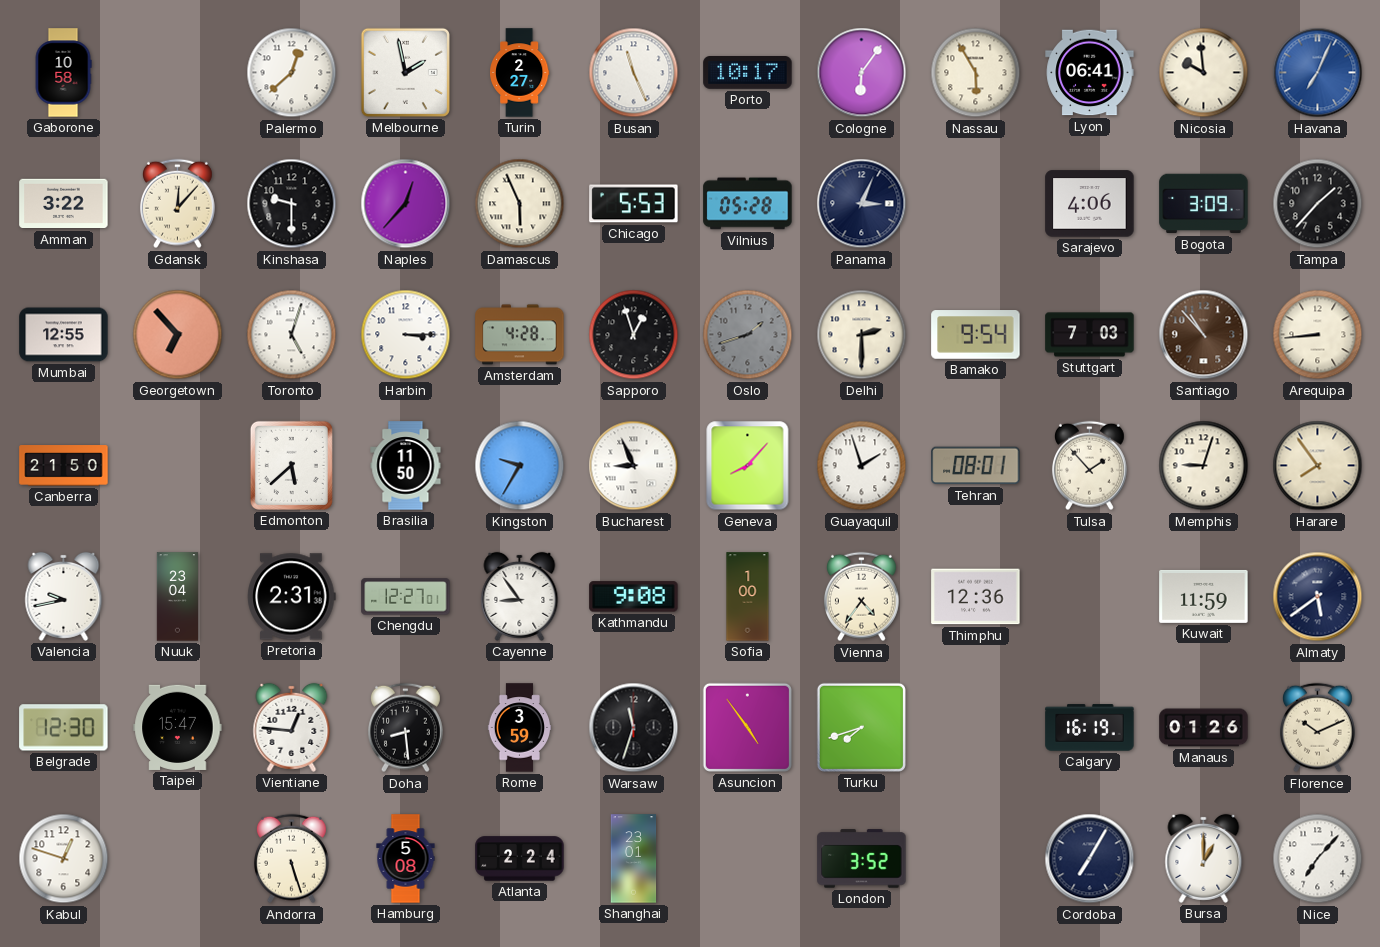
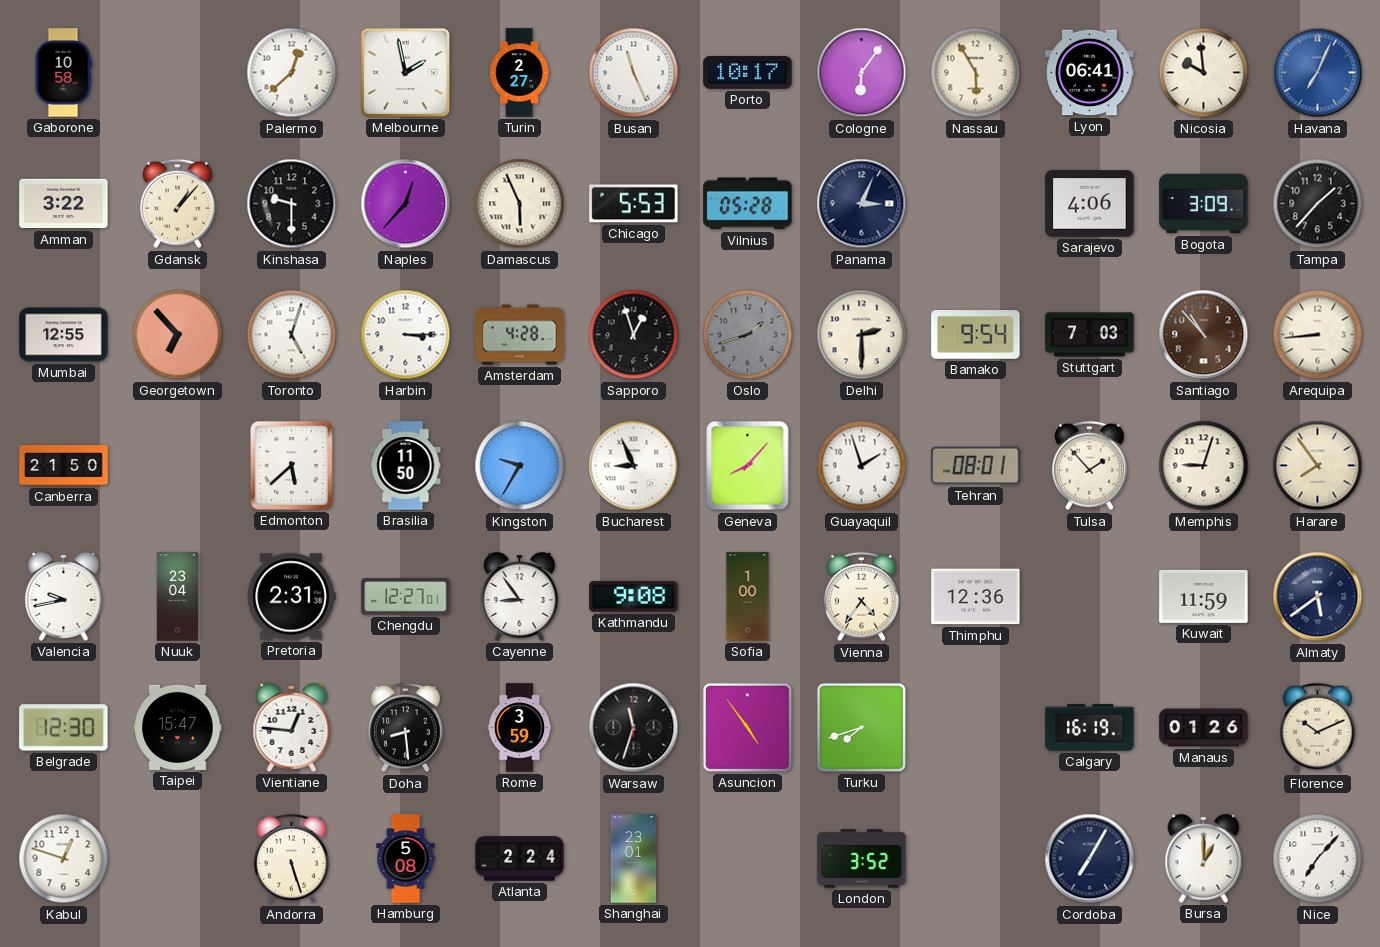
Gdansk: 12:07 -> 1:07
